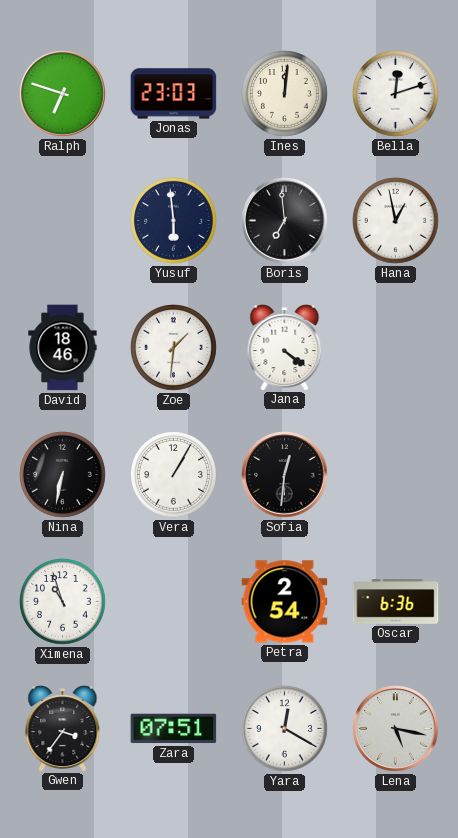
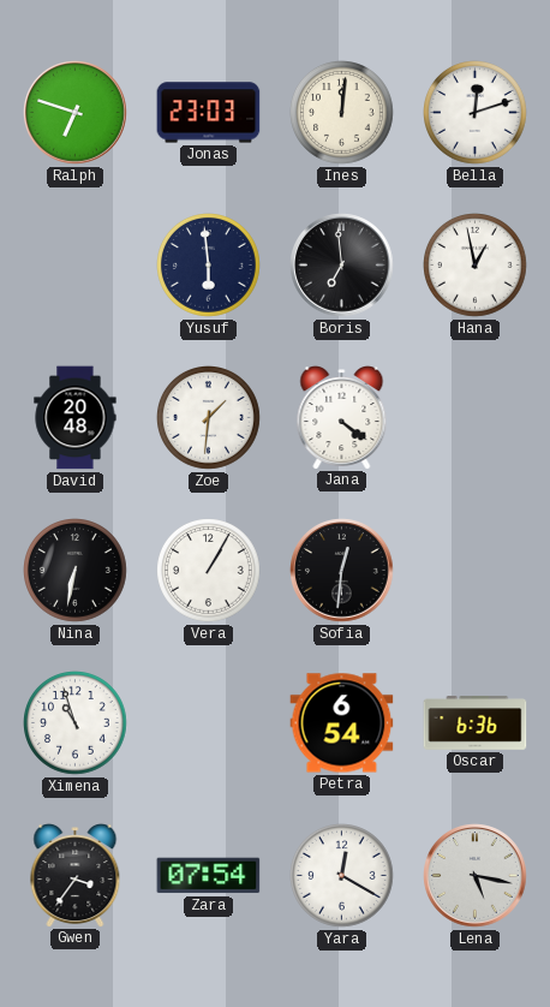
David: 18:46 -> 20:48
Petra: 2:54 -> 6:54
Zara: 07:51 -> 07:54
